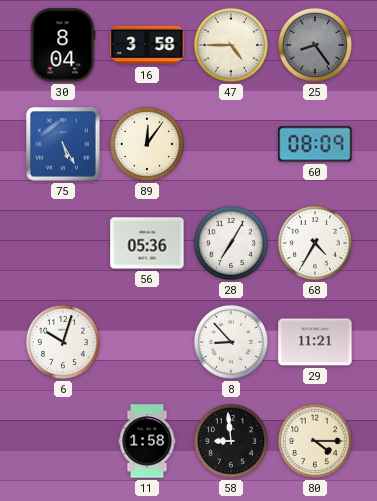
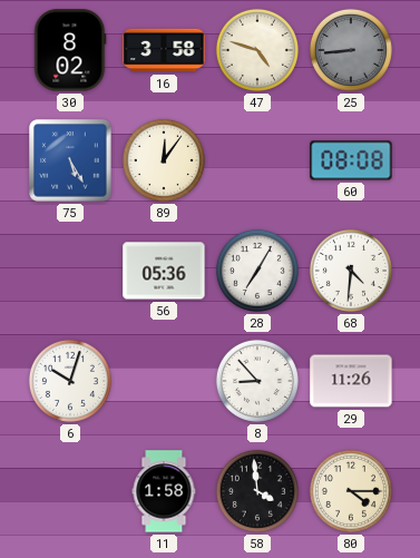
30: 8:04 -> 8:02
47: 4:45 -> 4:48
25: 8:24 -> 8:44
60: 08:09 -> 08:08
68: 4:35 -> 4:31
29: 11:21 -> 11:26
58: 8:59 -> 3:59
